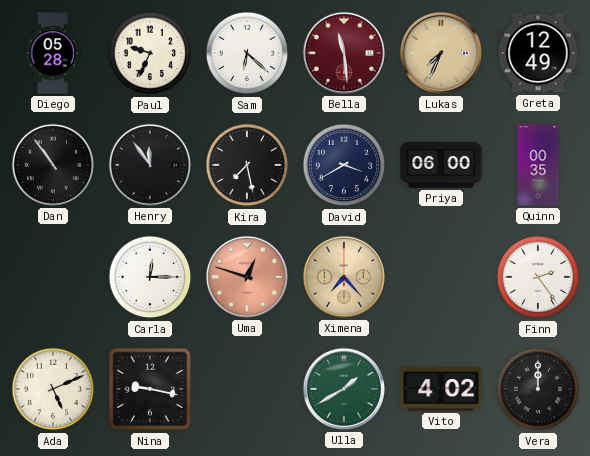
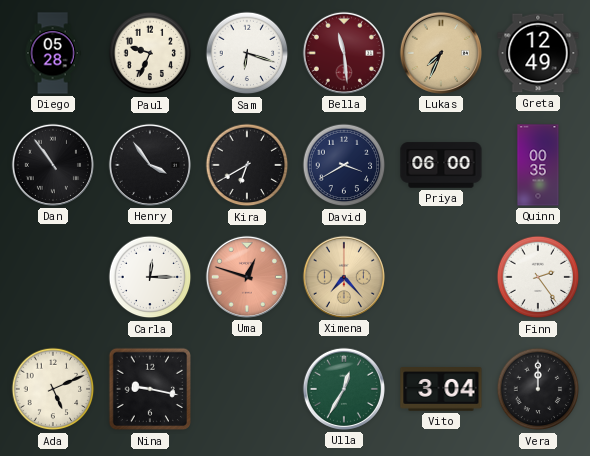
Sam: 6:22 -> 6:18
Henry: 11:54 -> 3:54
Kira: 7:28 -> 6:40
Ulla: 1:40 -> 12:35
Vito: 4:02 -> 3:04
